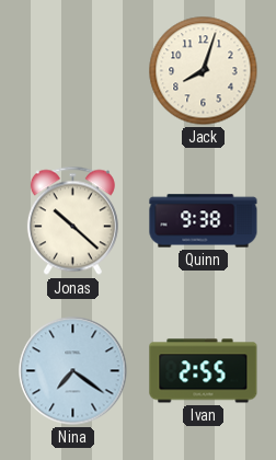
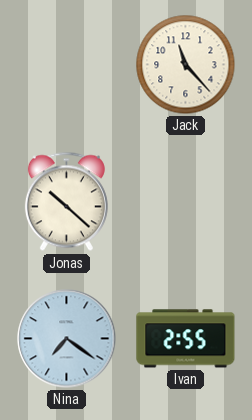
Jack: 8:03 -> 11:23
Quinn: 9:38 -> none
